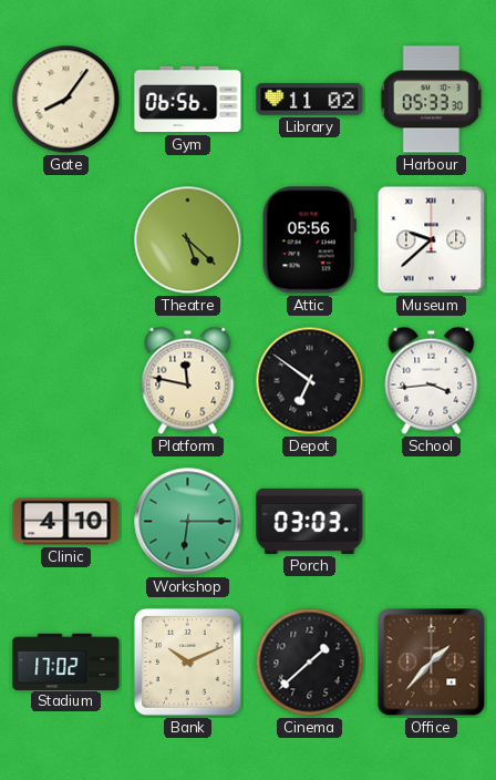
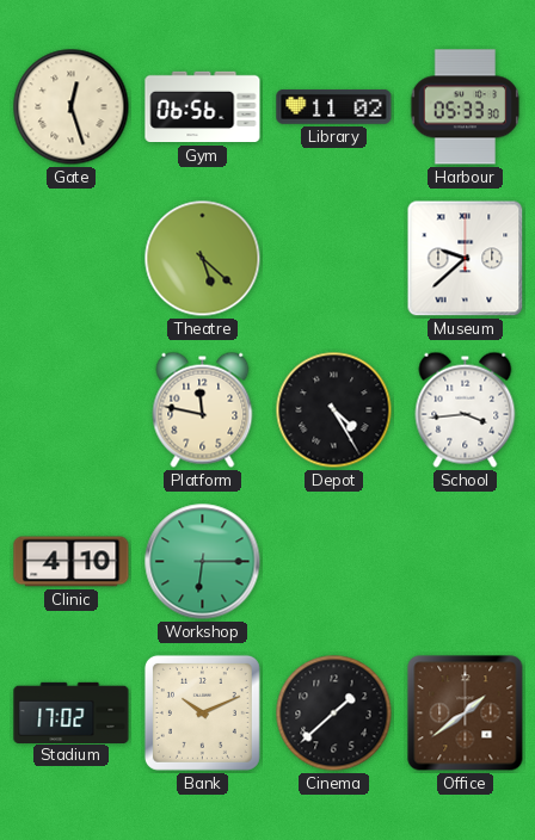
Gate: 8:06 -> 12:27
Attic: 05:56 -> none
Depot: 6:51 -> 4:25
Porch: 03:03 -> none
Office: 1:37 -> 1:39
